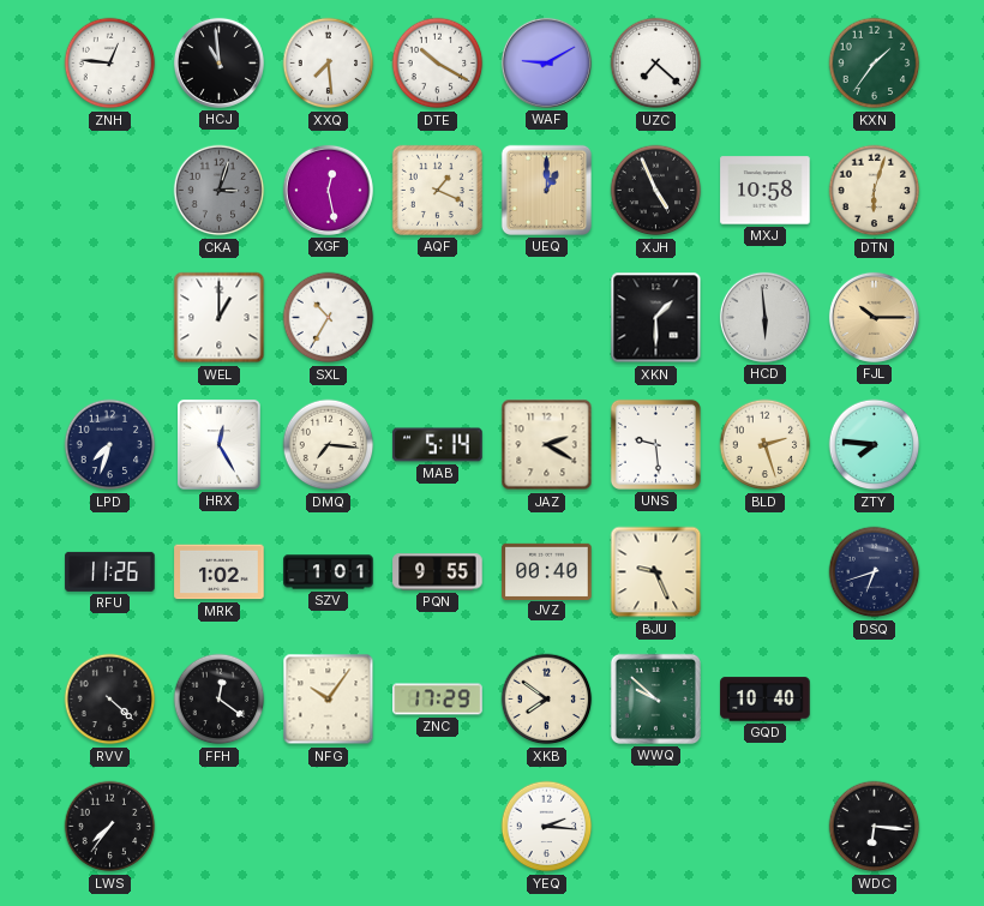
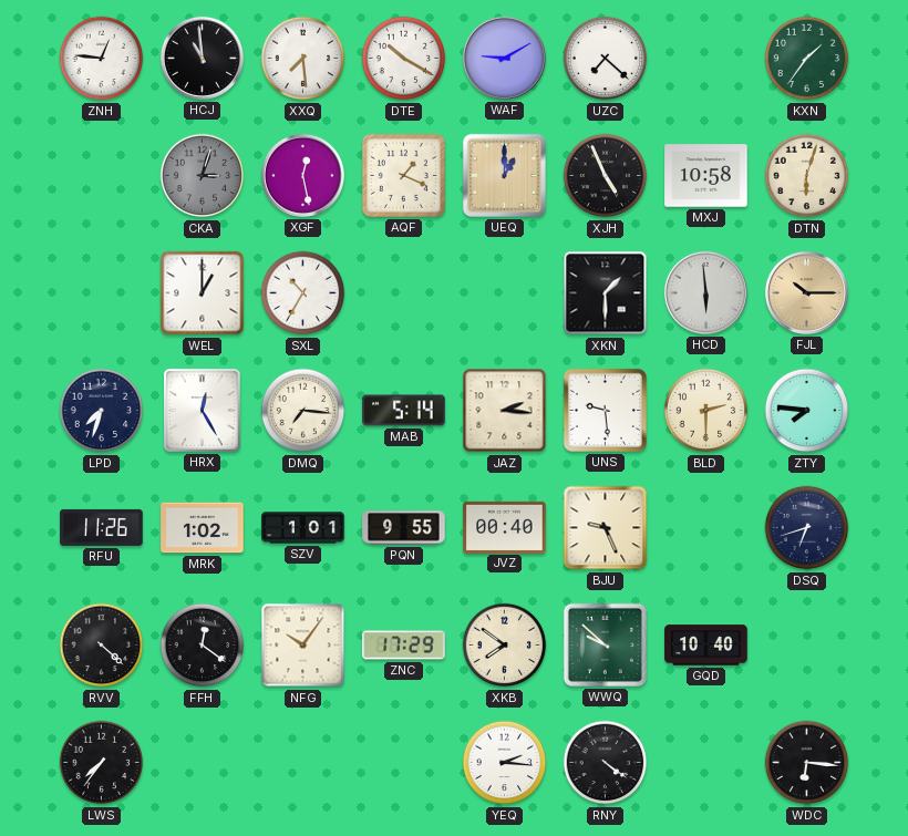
JAZ: 2:20 -> 2:16
BLD: 2:27 -> 2:30
RNY: none -> 4:21
